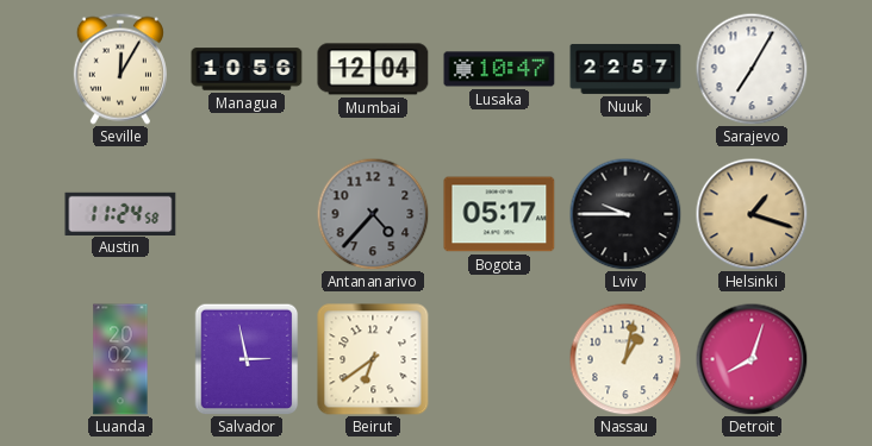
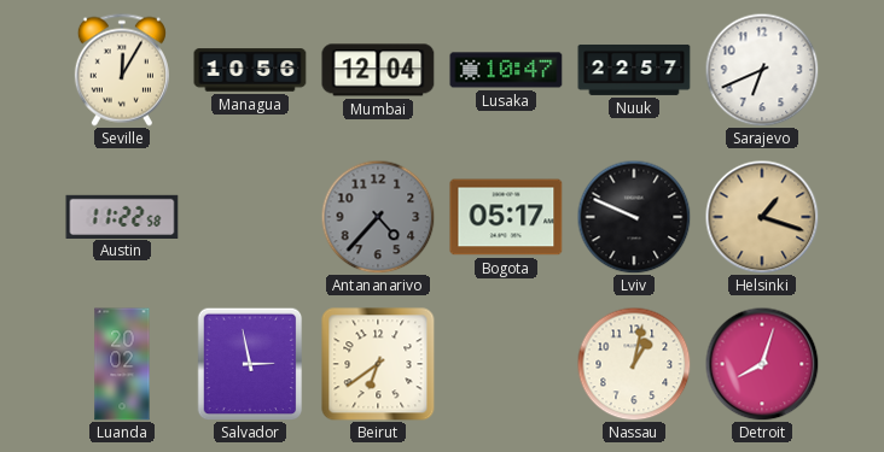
Sarajevo: 7:05 -> 6:41
Austin: 11:24 -> 11:22
Lviv: 9:45 -> 9:49
